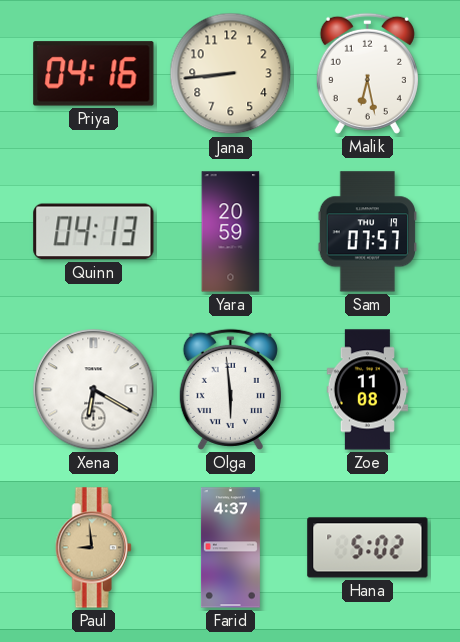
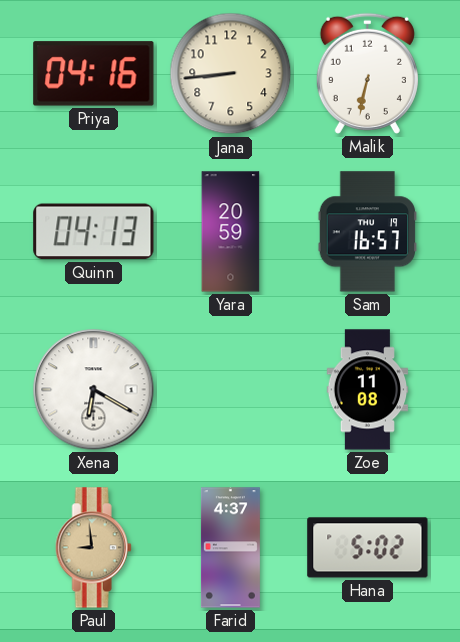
Malik: 6:28 -> 6:32
Sam: 07:57 -> 16:57
Olga: 5:59 -> none
